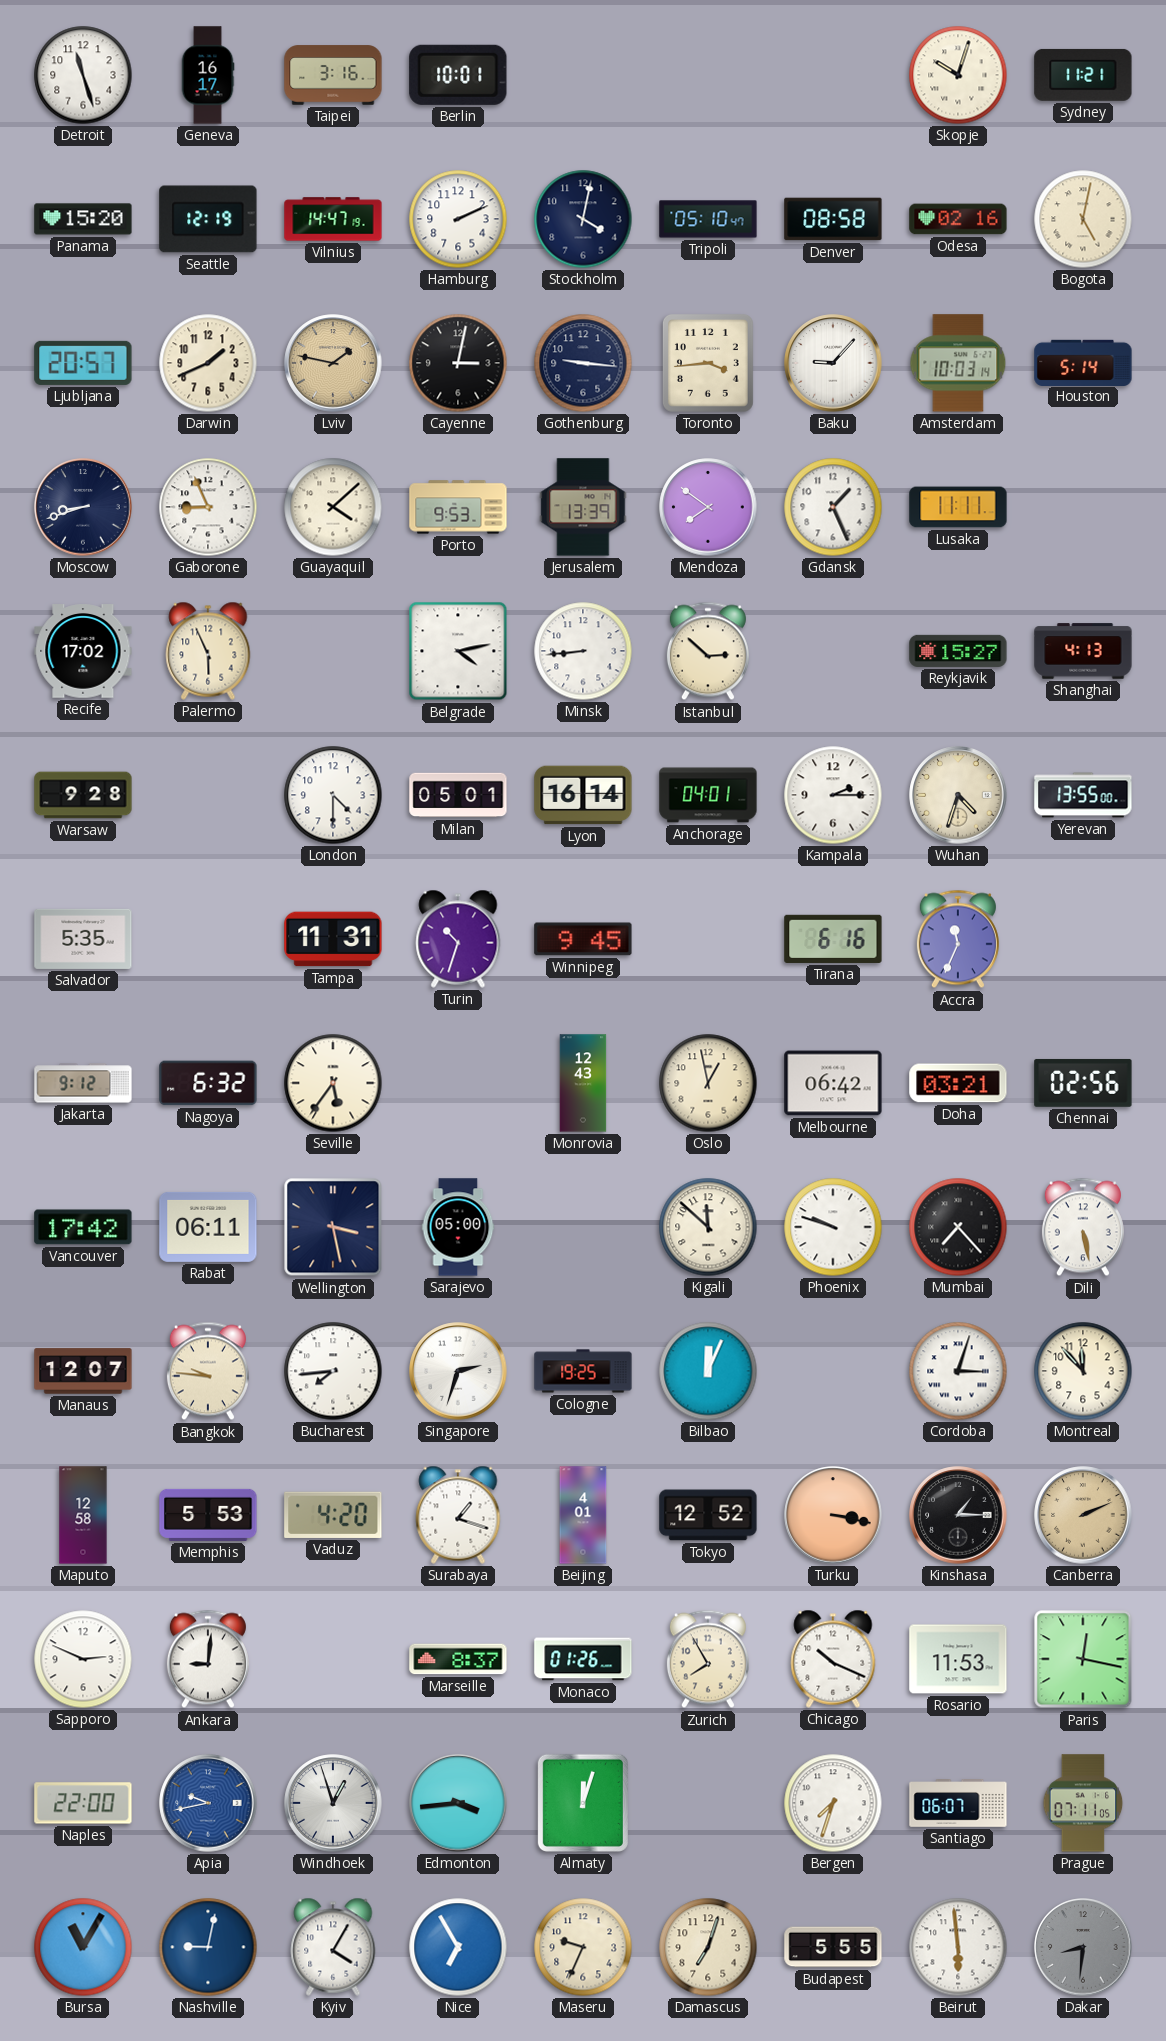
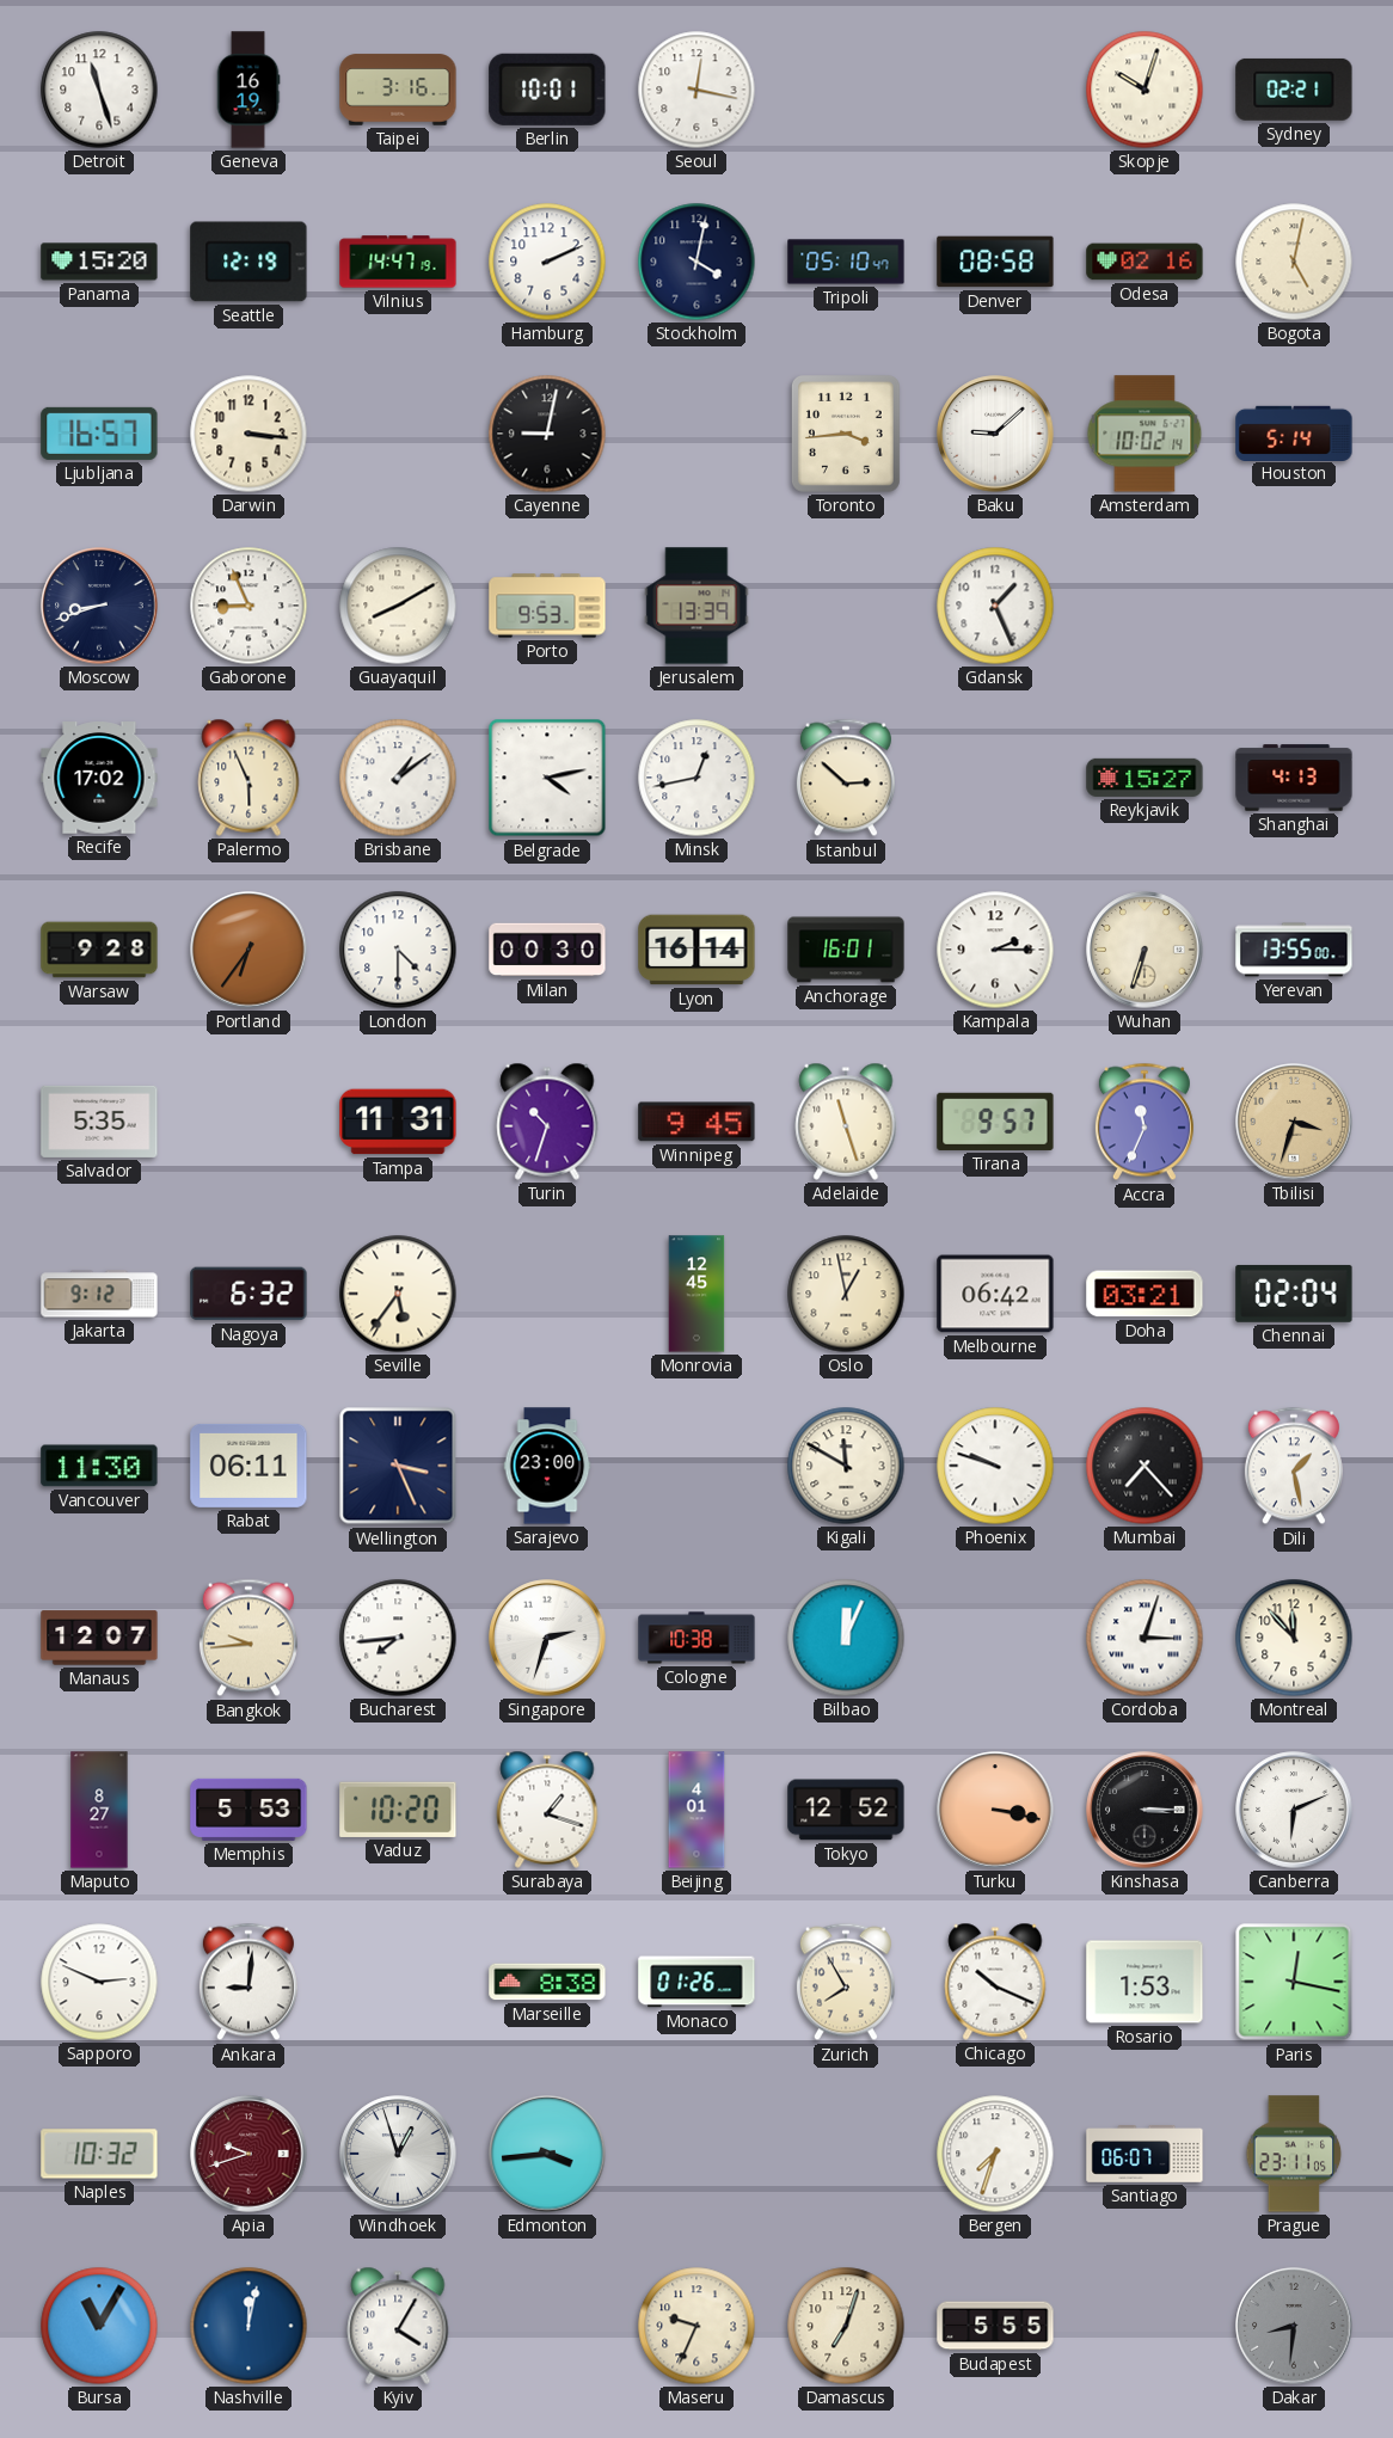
Geneva: 16:17 -> 16:19
Seoul: none -> 12:17
Sydney: 11:21 -> 02:21
Ljubljana: 20:57 -> 16:57
Darwin: 1:41 -> 3:16
Lviv: 1:47 -> none
Cayenne: 3:02 -> 9:02
Gothenburg: 9:16 -> none
Baku: 9:07 -> 9:08
Amsterdam: 10:03 -> 10:02
Guayaquil: 4:08 -> 8:10
Mendoza: 7:51 -> none
Lusaka: 11:11 -> none
Brisbane: none -> 1:09
Minsk: 8:44 -> 12:43
Portland: none -> 6:36
Milan: 05:01 -> 00:30
Anchorage: 04:01 -> 16:01
Wuhan: 4:33 -> 6:33
Adelaide: none -> 11:27
Tirana: 6:16 -> 9:57
Tbilisi: none -> 3:33
Monrovia: 12:43 -> 12:45
Chennai: 02:56 -> 02:04
Vancouver: 17:42 -> 11:30
Wellington: 3:28 -> 3:26
Sarajevo: 05:00 -> 23:00
Kigali: 11:52 -> 11:50
Dili: 5:28 -> 1:28
Bangkok: 9:46 -> 9:44
Cologne: 19:25 -> 10:38
Maputo: 12:58 -> 8:27
Vaduz: 4:20 -> 10:20
Kinshasa: 1:15 -> 3:15
Canberra: 2:11 -> 6:11
Canberra dial: champagne -> white
Marseille: 8:37 -> 8:38
Rosario: 11:53 -> 1:53
Naples: 22:00 -> 10:32
Apia: 9:43 -> 9:42
Apia dial: blue -> burgundy
Almaty: 12:03 -> none
Prague: 07:11 -> 23:11
Nashville: 9:02 -> 12:02
Nice: 6:55 -> none
Beirut: 5:59 -> none
